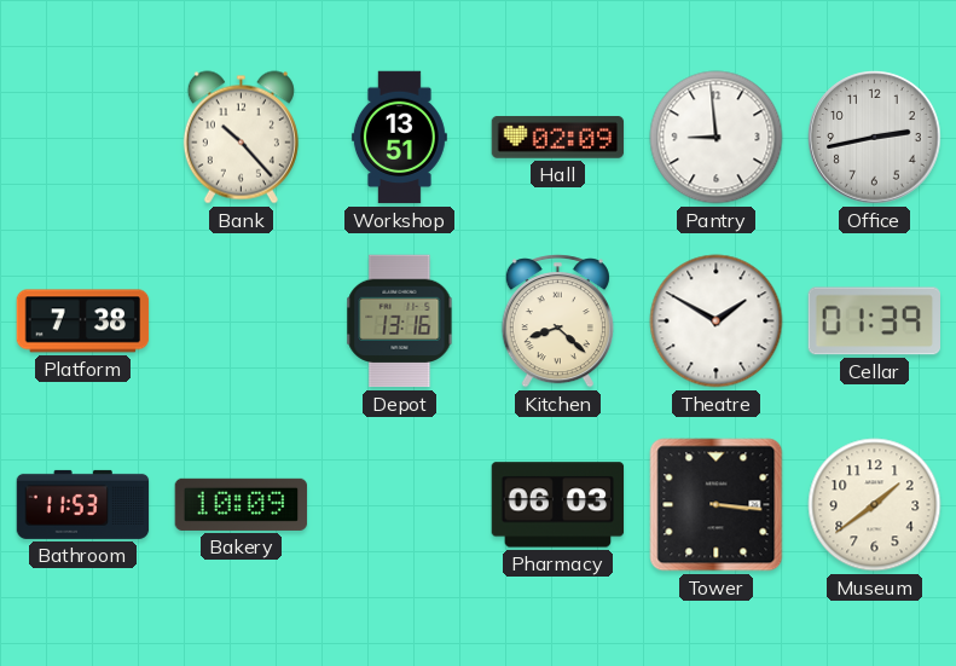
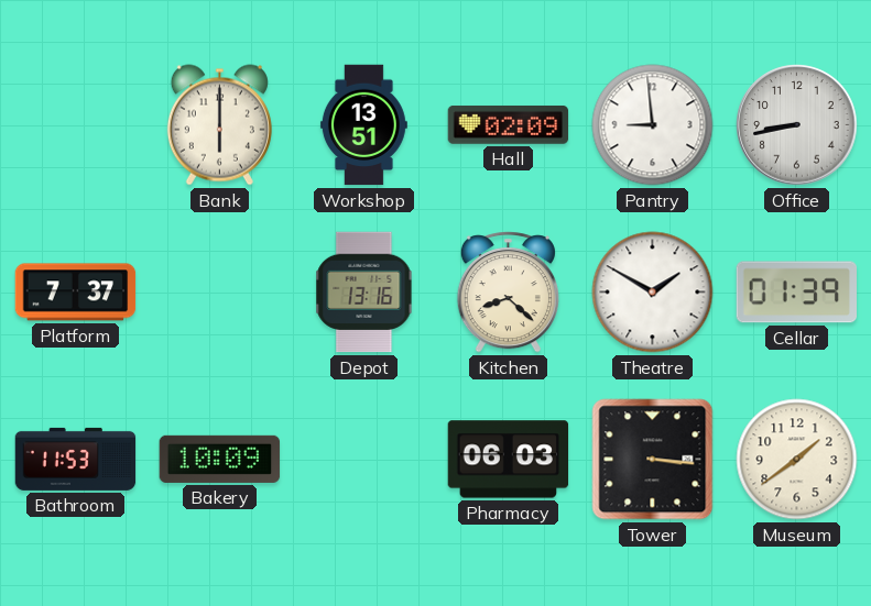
Bank: 10:23 -> 6:00
Office: 2:43 -> 8:43
Platform: 7:38 -> 7:37
